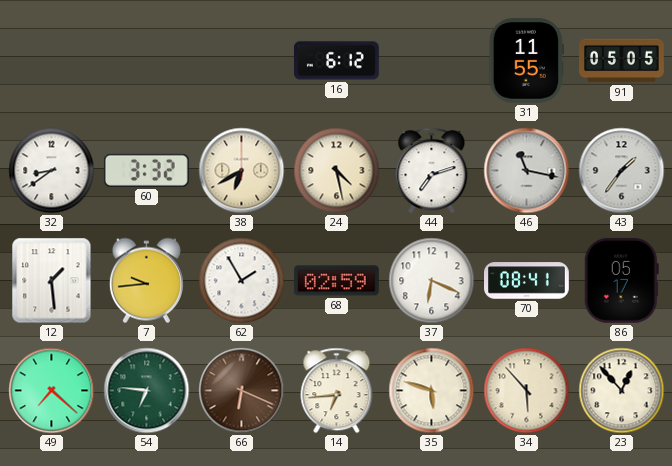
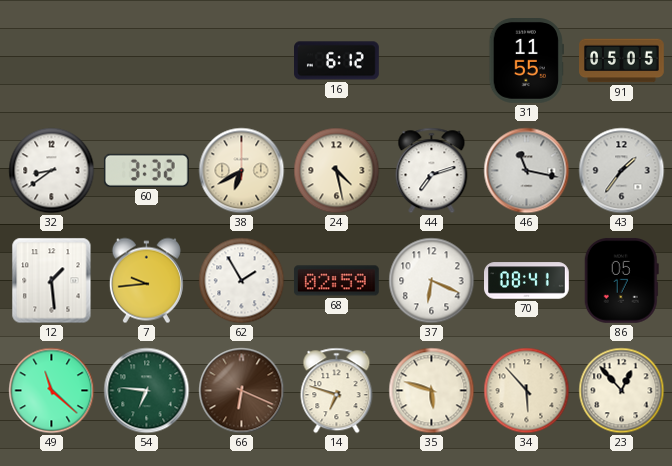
49: 7:22 -> 11:22
14: 6:44 -> 6:48
